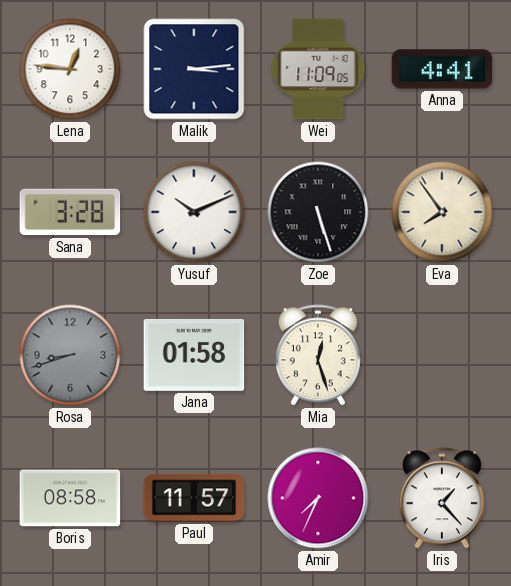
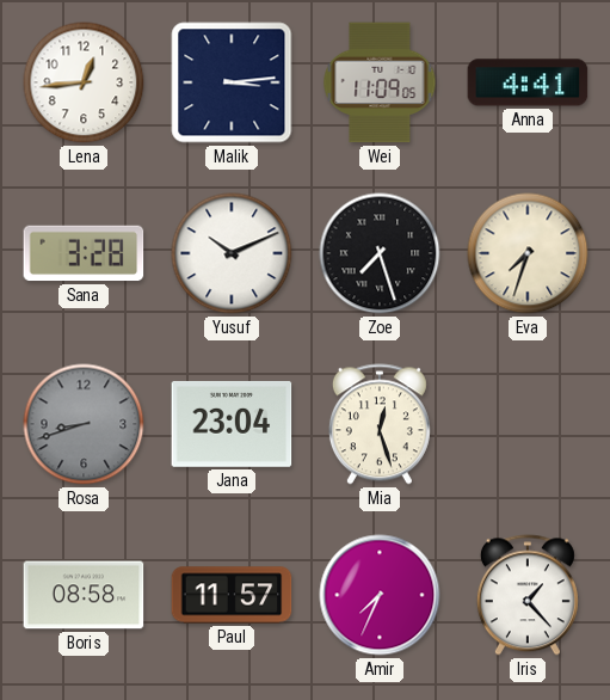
Lena: 12:46 -> 12:44
Zoe: 5:27 -> 7:27
Eva: 7:54 -> 7:33
Jana: 01:58 -> 23:04
